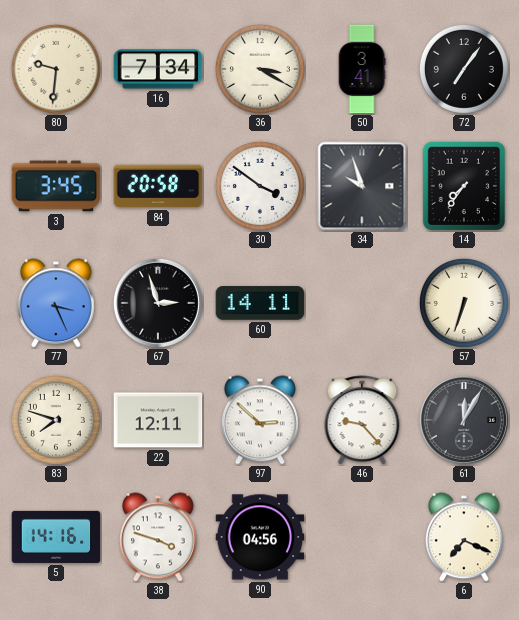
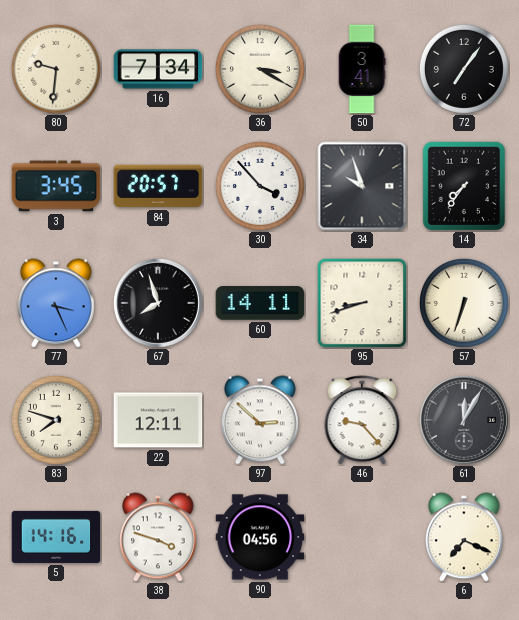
84: 20:58 -> 20:57
30: 3:51 -> 3:53
67: 2:57 -> 7:57
95: none -> 8:42
